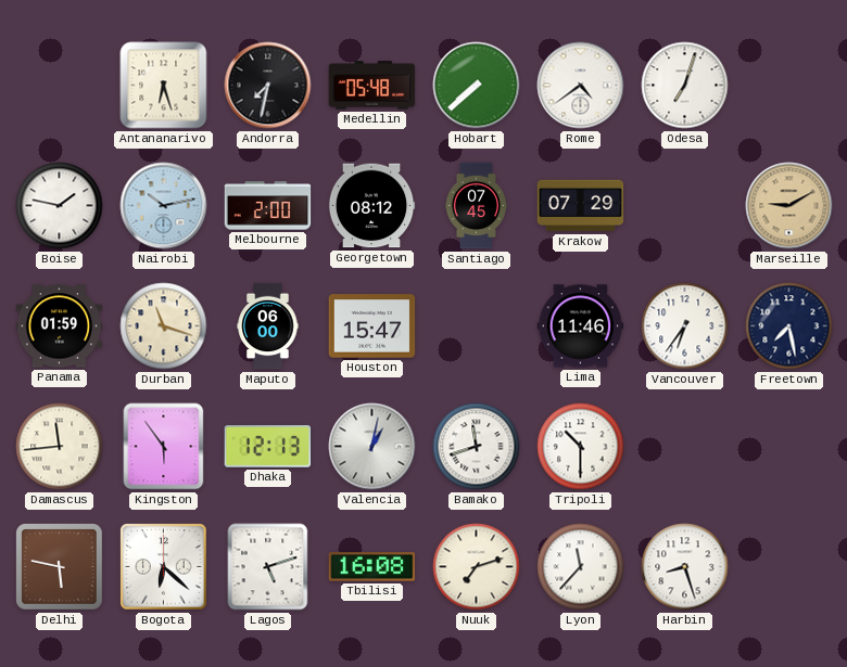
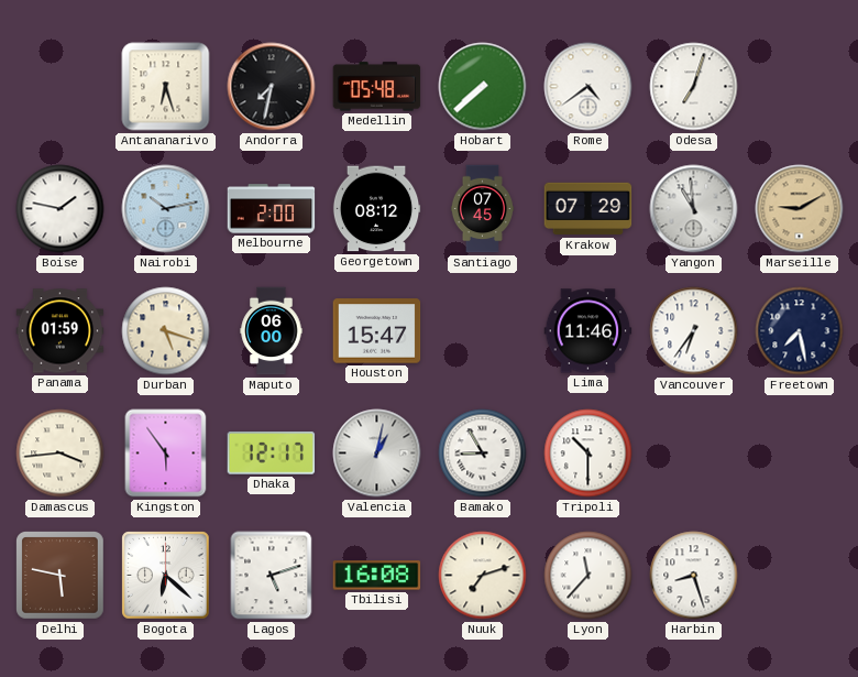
Yangon: none -> 10:59
Durban: 11:18 -> 5:18
Damascus: 11:44 -> 3:44
Dhaka: 12:13 -> 12:17
Bamako: 11:42 -> 8:55
